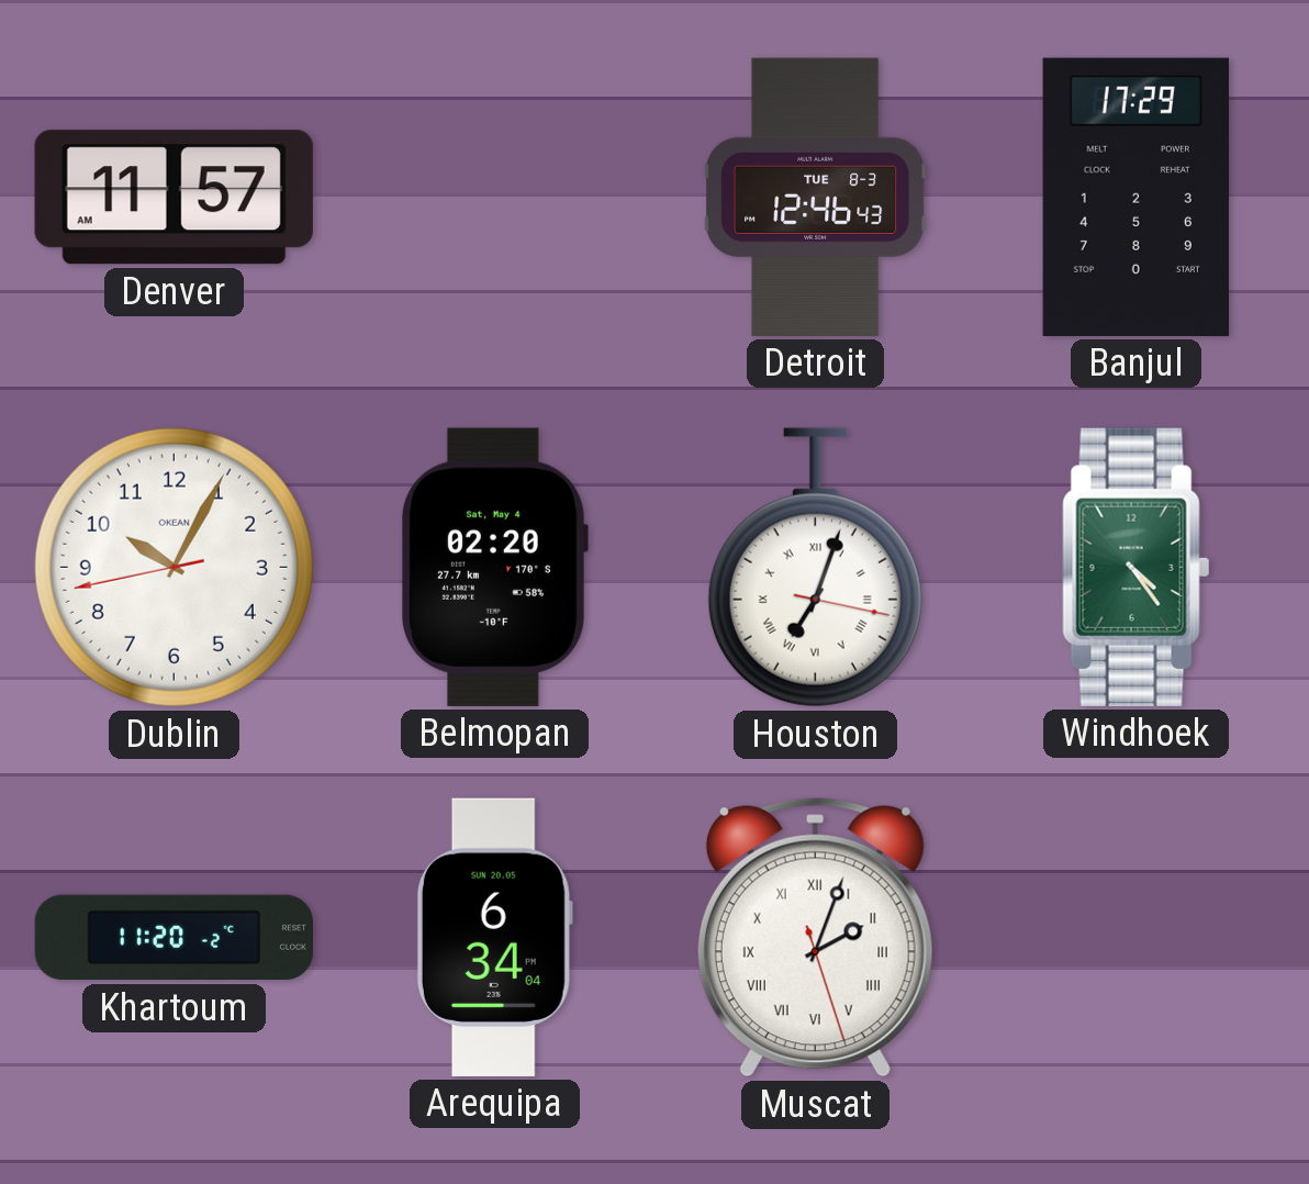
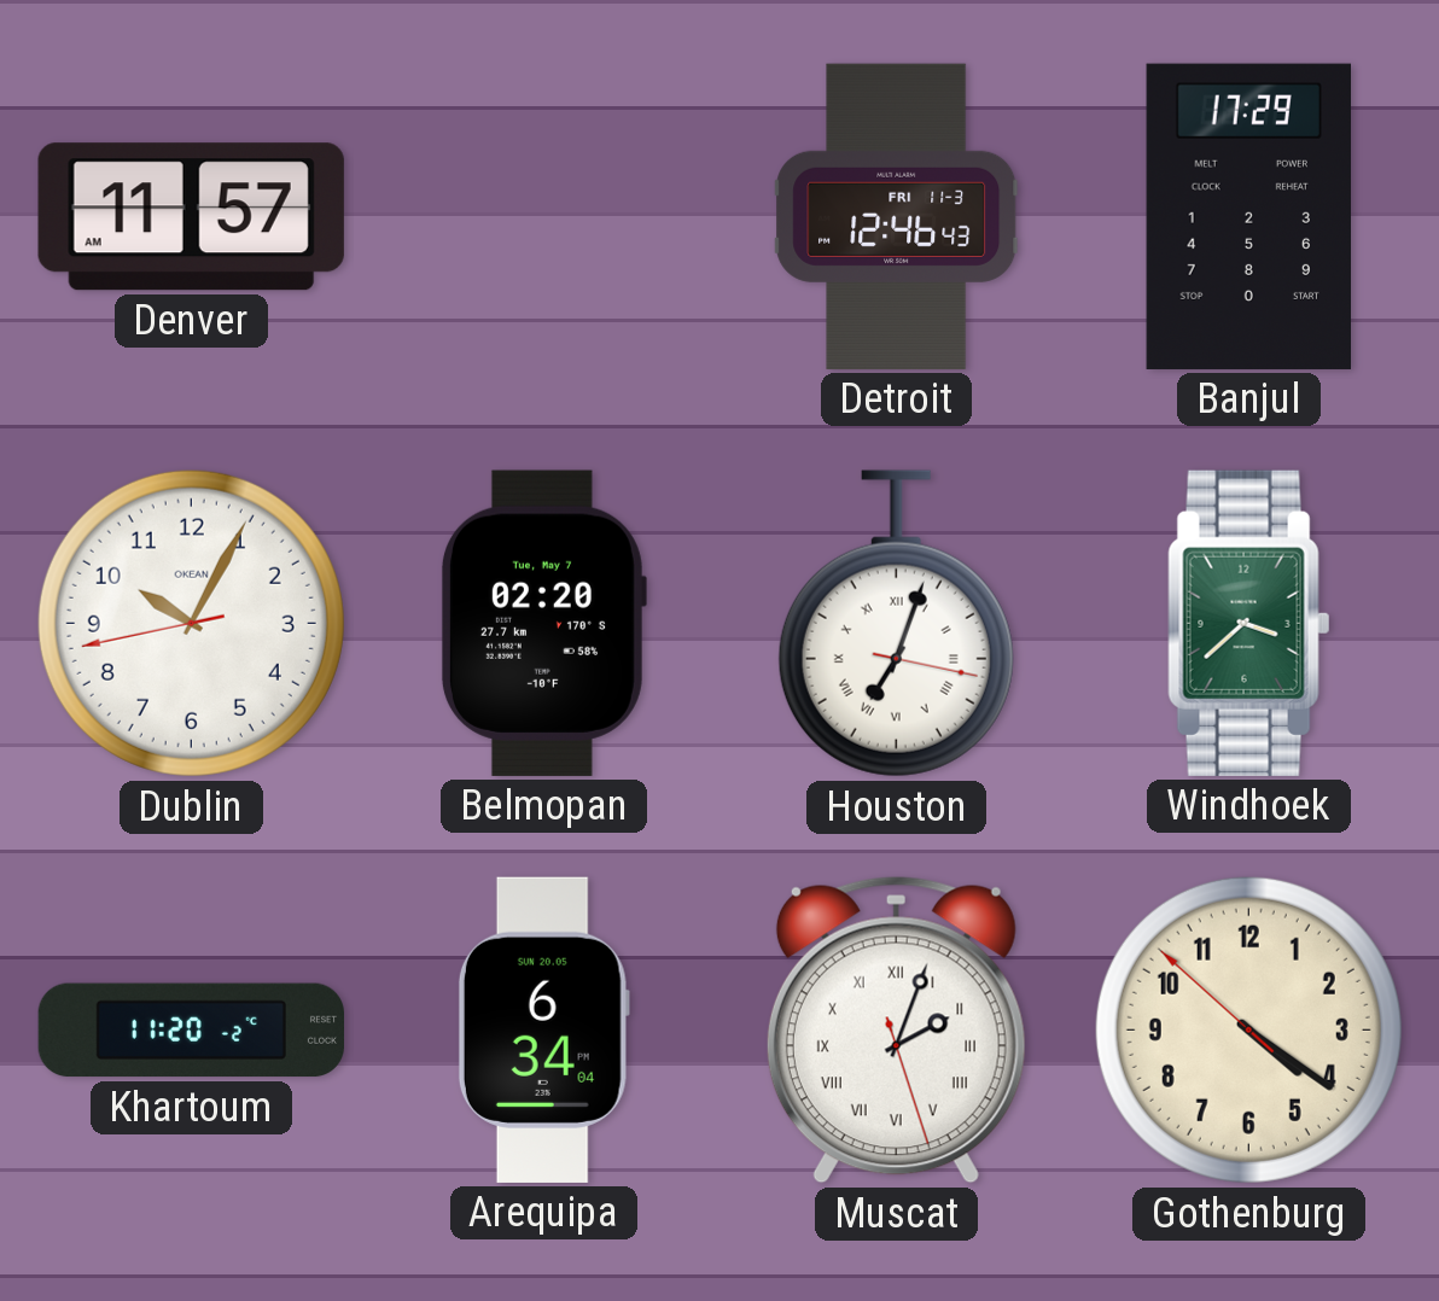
Detroit date: TUE 8-3 -> FRI 11-3
Belmopan date: Sat, May 4 -> Tue, May 7
Windhoek: 4:24 -> 3:38
Gothenburg: none -> 4:20
